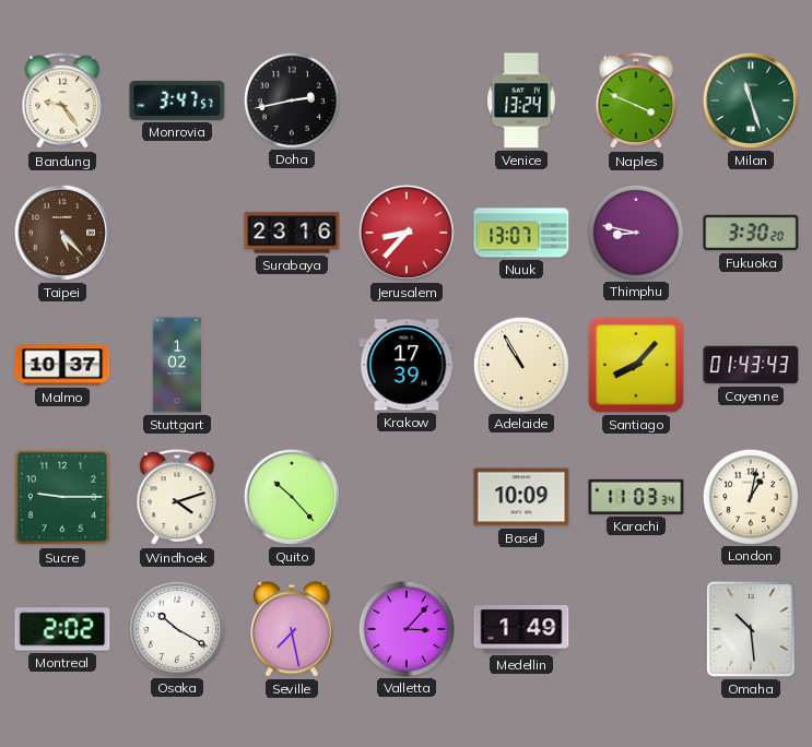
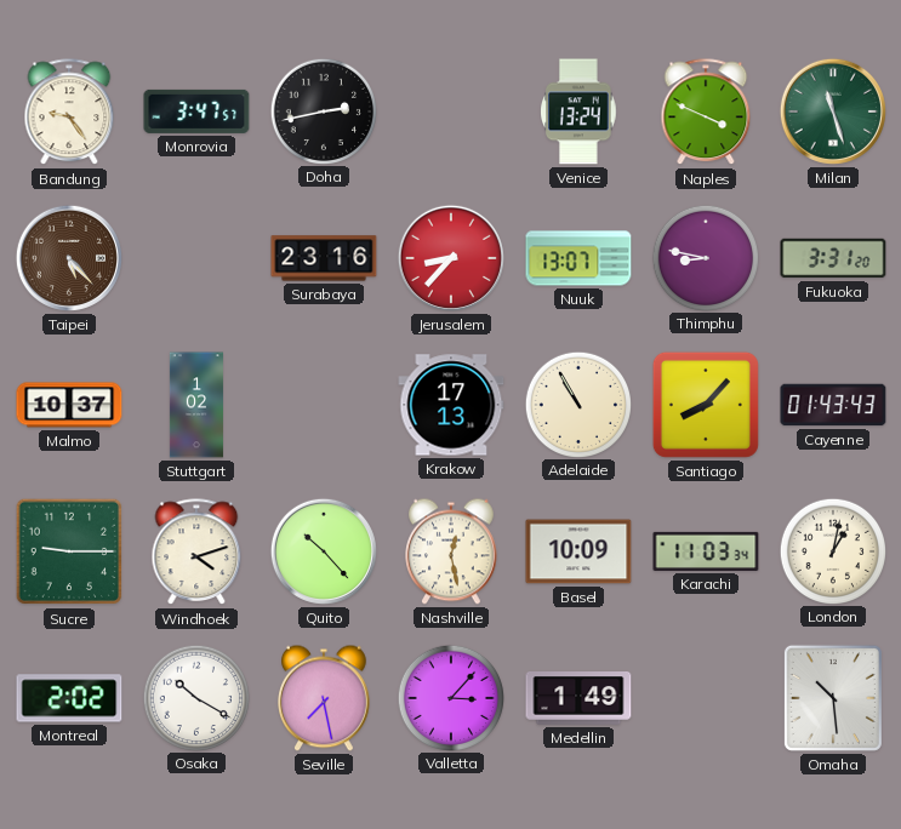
Fukuoka: 3:30 -> 3:31
Krakow: 17:39 -> 17:13
Nashville: none -> 12:28
